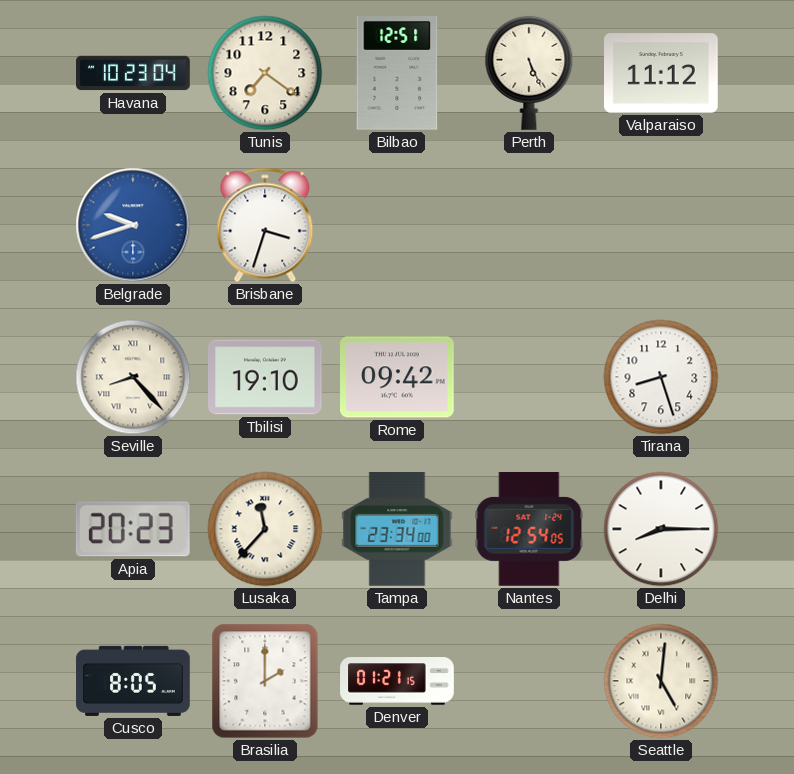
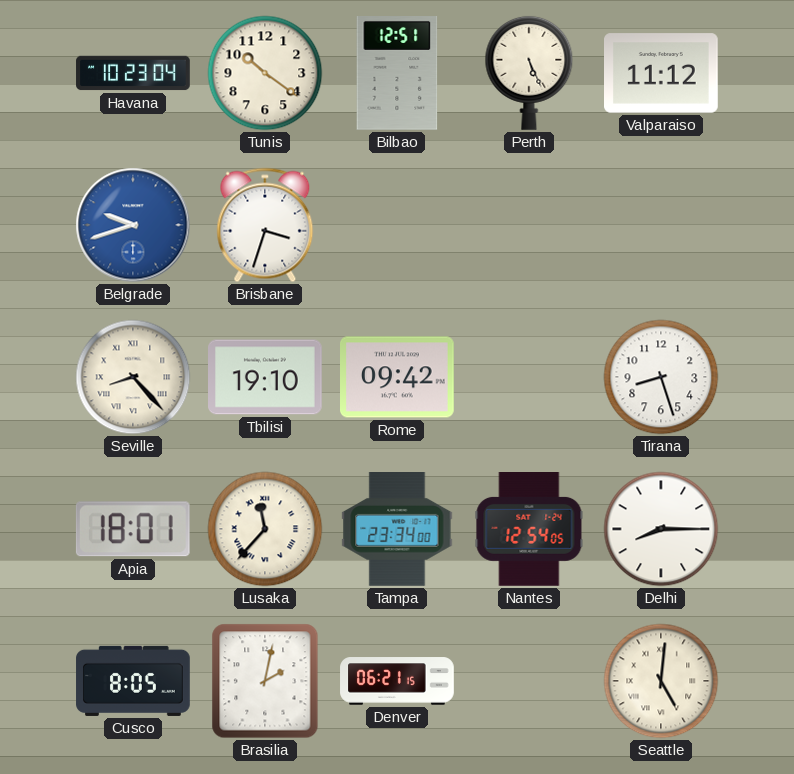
Tunis: 7:21 -> 10:21
Apia: 20:23 -> 18:01
Brasilia: 2:00 -> 2:02
Denver: 01:21 -> 06:21
